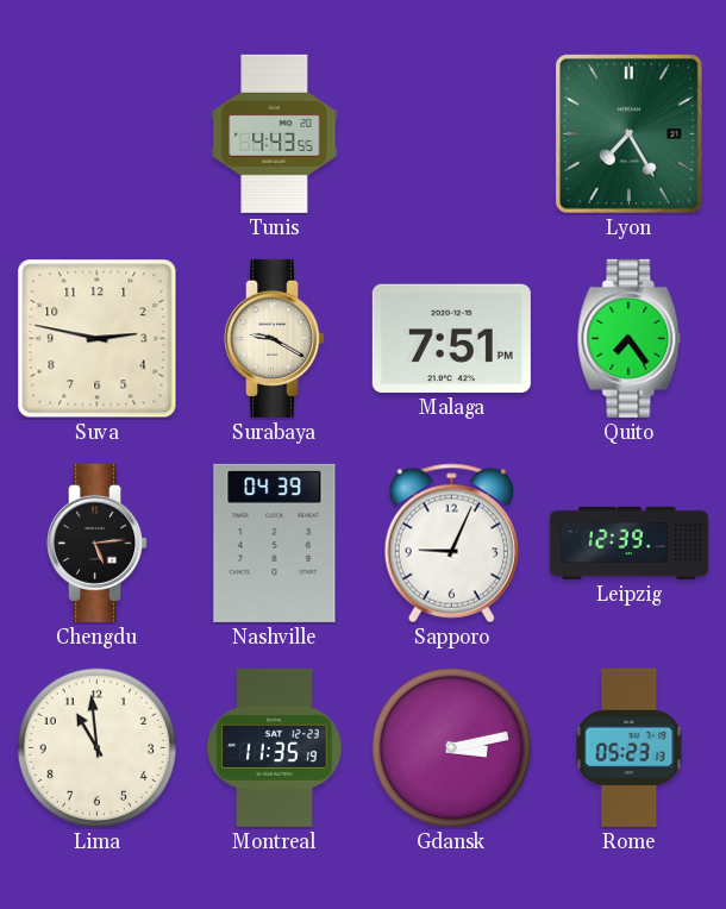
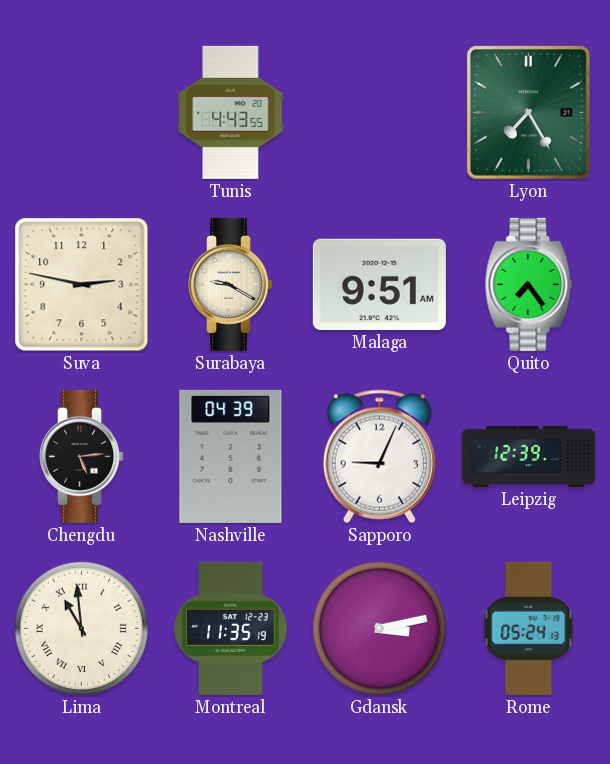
Malaga: 7:51 -> 9:51
Lima numerals: Arabic -> Roman
Rome: 05:23 -> 05:24
